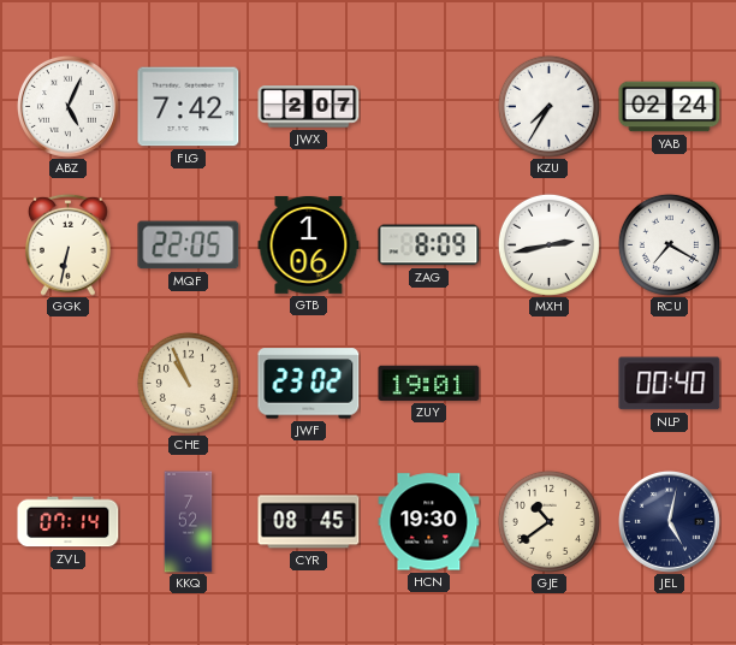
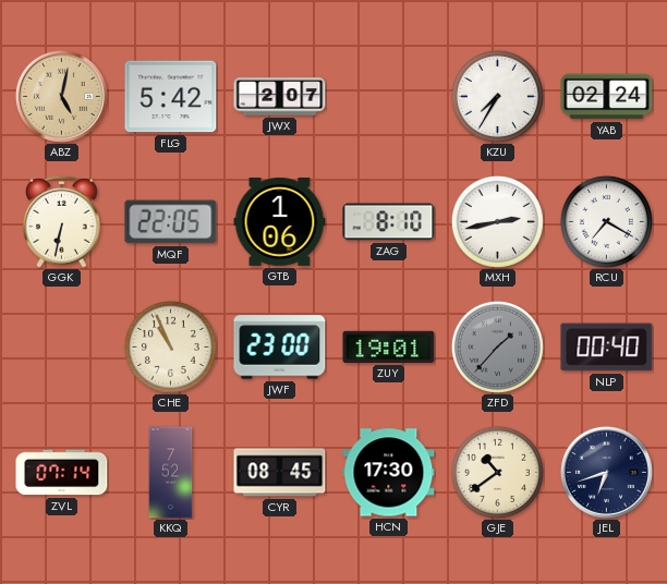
ABZ: 5:04 -> 5:02
ABZ dial: white -> champagne
FLG: 7:42 -> 5:42
ZAG: 8:09 -> 8:10
JWF: 23:02 -> 23:00
ZFD: none -> 1:37
HCN: 19:30 -> 17:30
JEL: 5:02 -> 6:42
